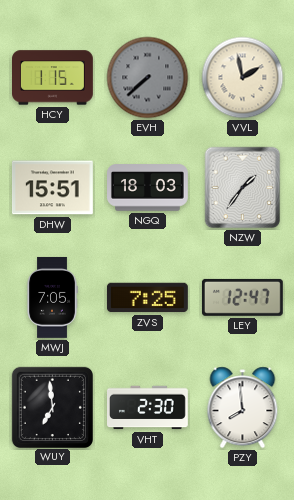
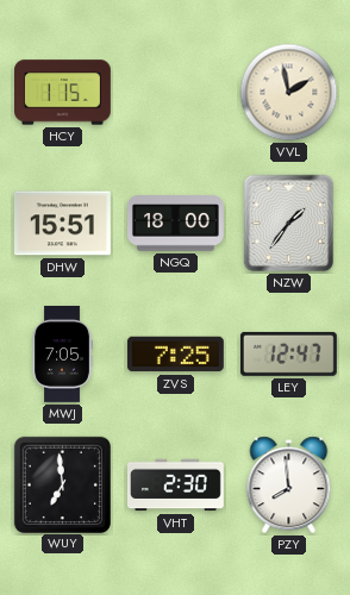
EVH: 7:38 -> none
NGQ: 18:03 -> 18:00
